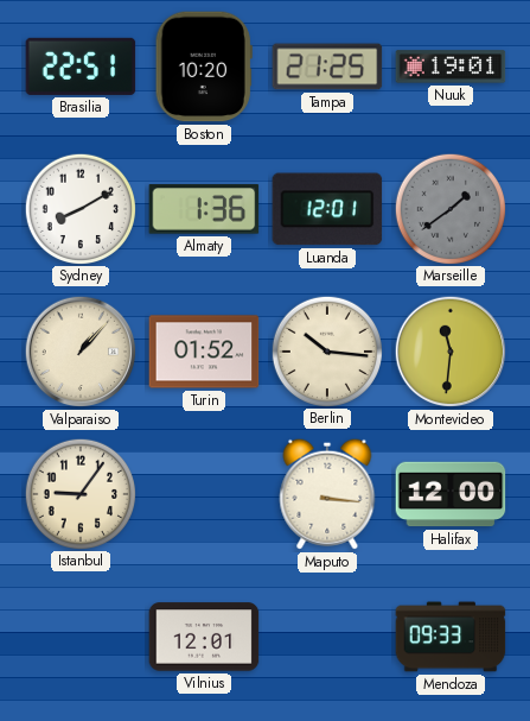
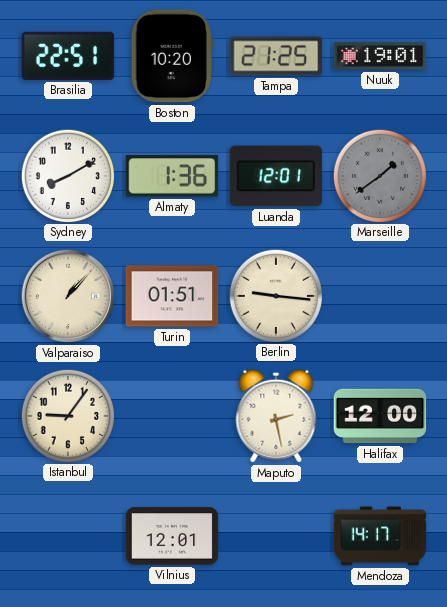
Turin: 01:52 -> 01:51
Berlin: 10:16 -> 9:16
Montevideo: 11:31 -> none
Maputo: 3:16 -> 2:28
Mendoza: 09:33 -> 14:17
